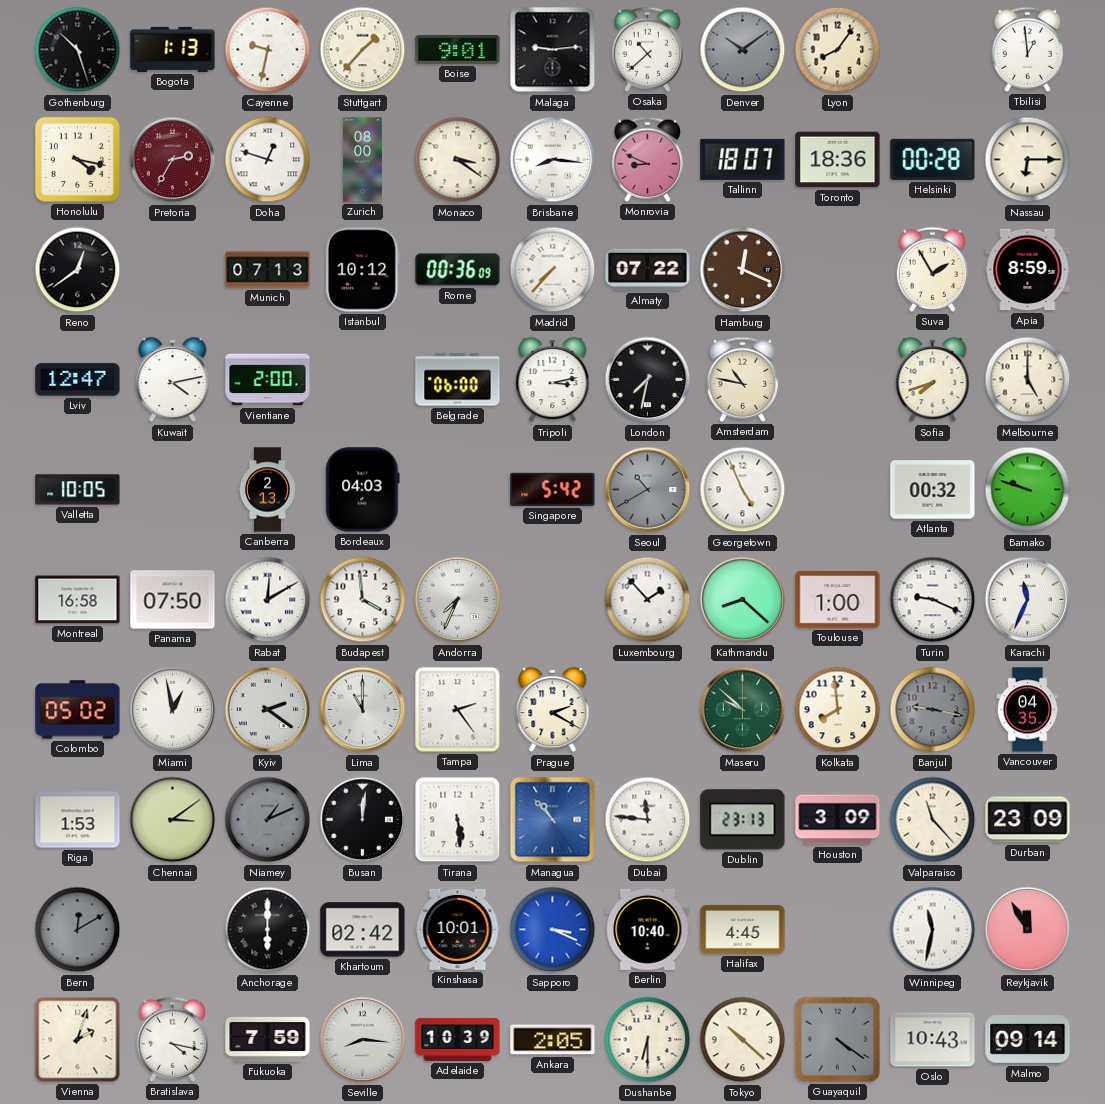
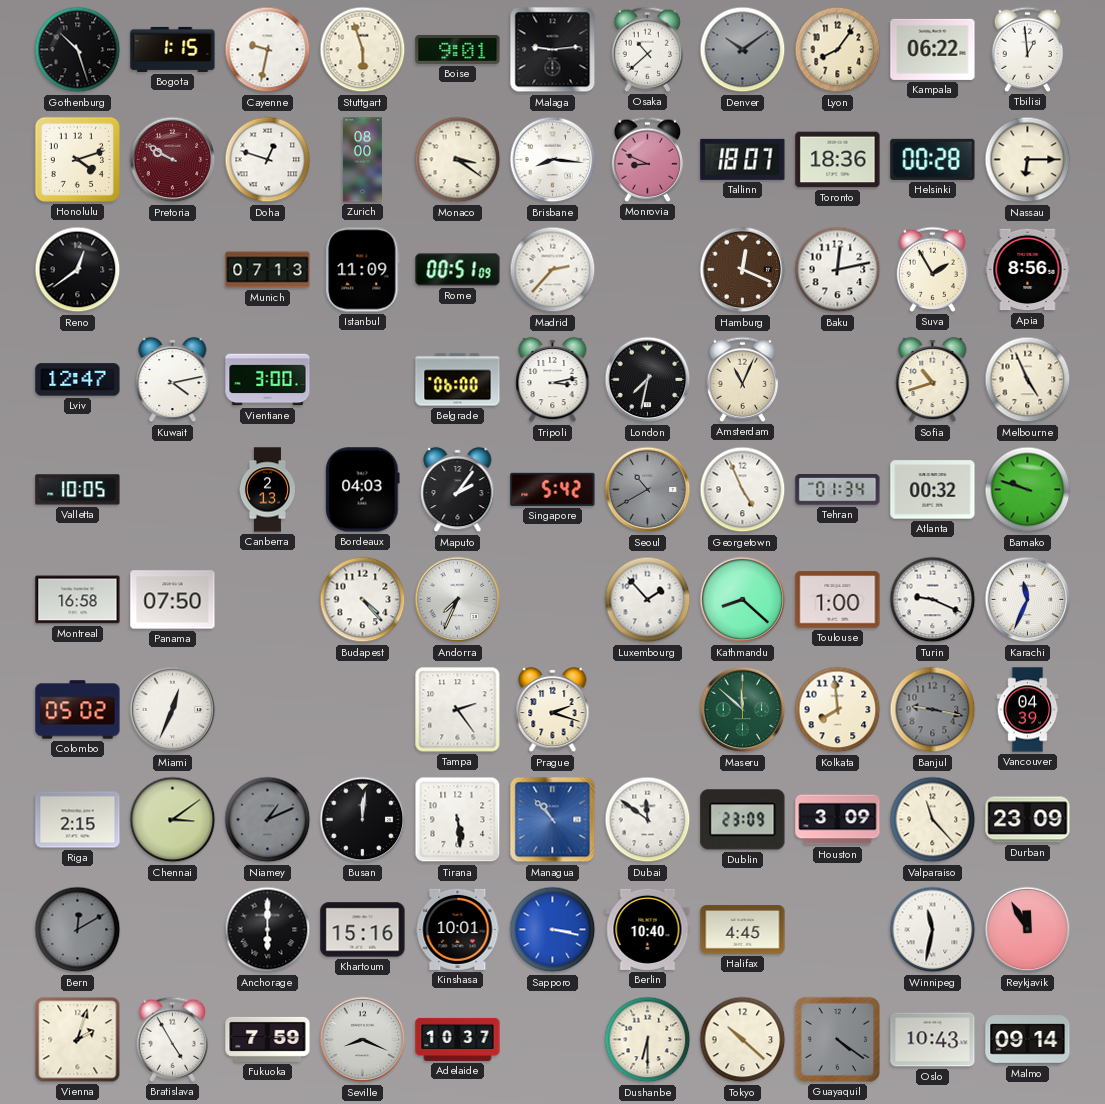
Bogota: 1:13 -> 1:15
Stuttgart: 1:37 -> 5:57
Kampala: none -> 06:22
Honolulu: 4:17 -> 4:12
Pretoria: 2:35 -> 9:50
Istanbul: 10:12 -> 11:09
Rome: 00:36 -> 00:51
Madrid: 7:37 -> 2:37
Almaty: 07:22 -> none
Baku: none -> 12:13
Apia: 8:59 -> 8:56
Vientiane: 2:00 -> 3:00
Amsterdam: 10:47 -> 11:04
Sofia: 7:42 -> 10:42
Melbourne: 5:00 -> 4:56
Maputo: none -> 2:06
Tehran: none -> 01:34
Rabat: 12:10 -> none
Budapest: 3:59 -> 4:23
Miami: 12:58 -> 12:34
Kyiv: 2:21 -> none
Lima: 11:00 -> none
Prague: 2:20 -> 2:18
Maseru: 9:52 -> 11:52
Vancouver: 04:35 -> 04:39
Riga: 1:53 -> 2:15
Dubai: 11:46 -> 11:51
Dublin: 23:13 -> 23:09
Khartoum: 02:42 -> 15:16
Sapporo: 3:19 -> 3:17
Bratislava: 4:17 -> 4:55
Seville: 8:16 -> 8:19
Adelaide: 10:39 -> 10:37
Ankara: 2:05 -> none
